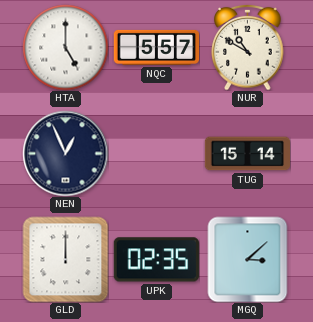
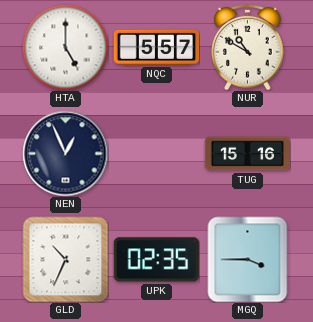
TUG: 15:14 -> 15:16
GLD: 12:00 -> 10:34
MGQ: 3:08 -> 3:45
